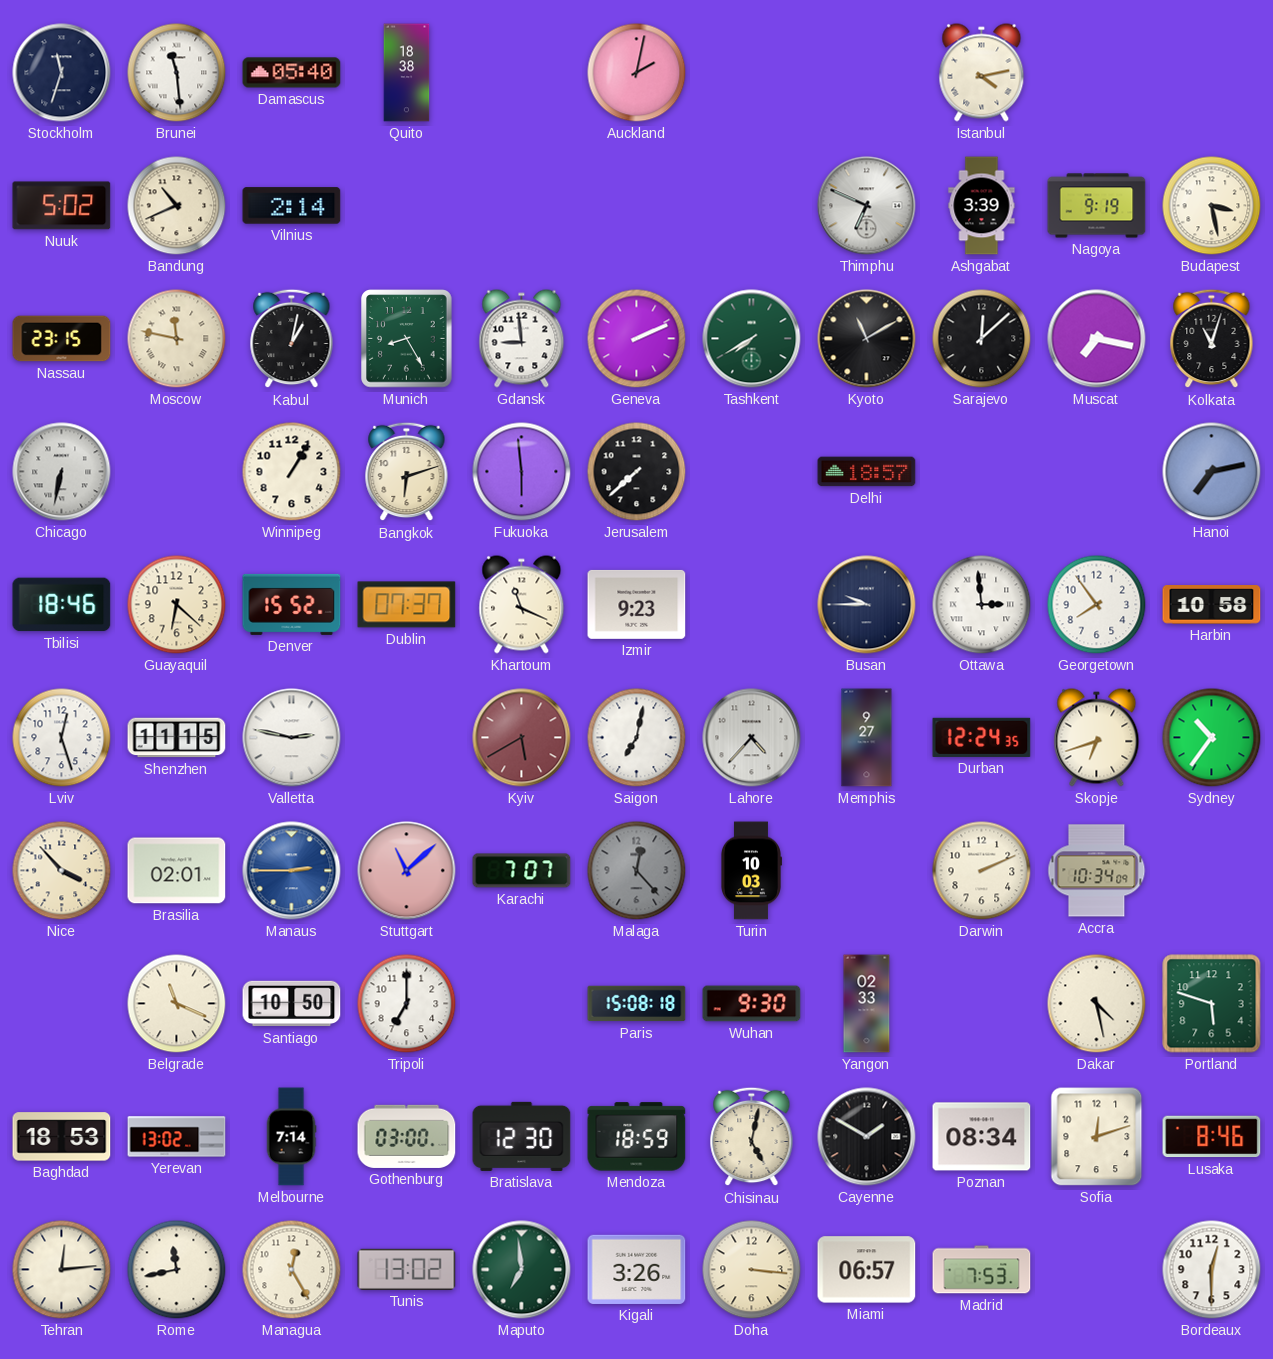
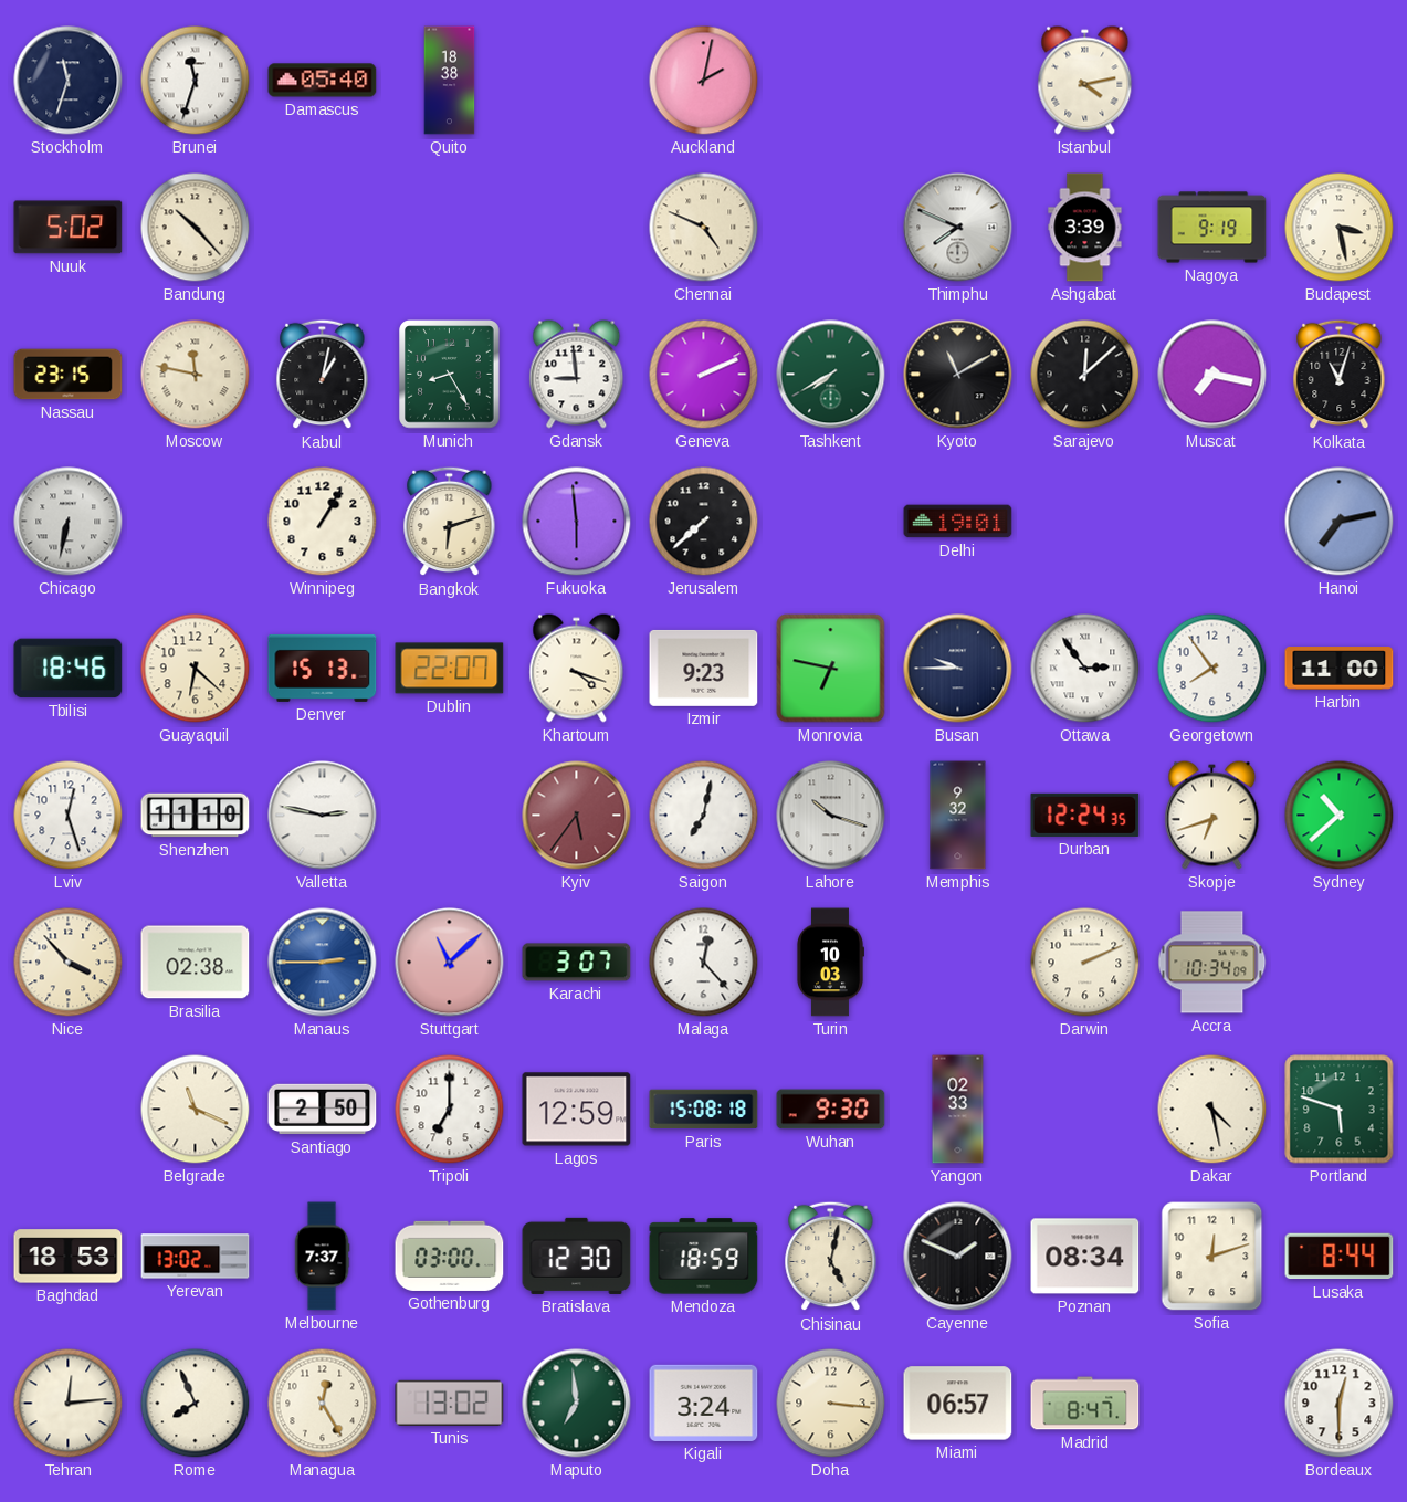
Brunei: 11:29 -> 11:33
Bandung: 10:41 -> 10:23
Vilnius: 2:14 -> none
Chennai: none -> 4:49
Thimphu: 6:49 -> 7:49
Delhi: 18:57 -> 19:01
Denver: 15:52 -> 15:13
Dublin: 07:37 -> 22:07
Khartoum: 11:19 -> 4:18
Monrovia: none -> 6:47
Ottawa: 2:59 -> 2:54
Harbin: 10:58 -> 11:00
Shenzhen: 11:15 -> 11:10
Kyiv: 5:40 -> 5:36
Lahore: 4:37 -> 10:18
Memphis: 9:27 -> 9:32
Sydney: 10:36 -> 10:38
Brasilia: 02:01 -> 02:38
Karachi: 7:07 -> 3:07
Malaga dial: grey -> white
Santiago: 10:50 -> 2:50
Lagos: none -> 12:59
Melbourne: 7:14 -> 7:37
Cayenne: 1:50 -> 1:49
Lusaka: 8:46 -> 8:44
Rome: 11:43 -> 7:56
Kigali: 3:26 -> 3:24
Madrid: 7:53 -> 8:47
